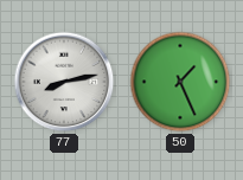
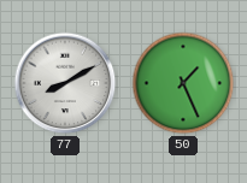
77: 8:13 -> 8:10
